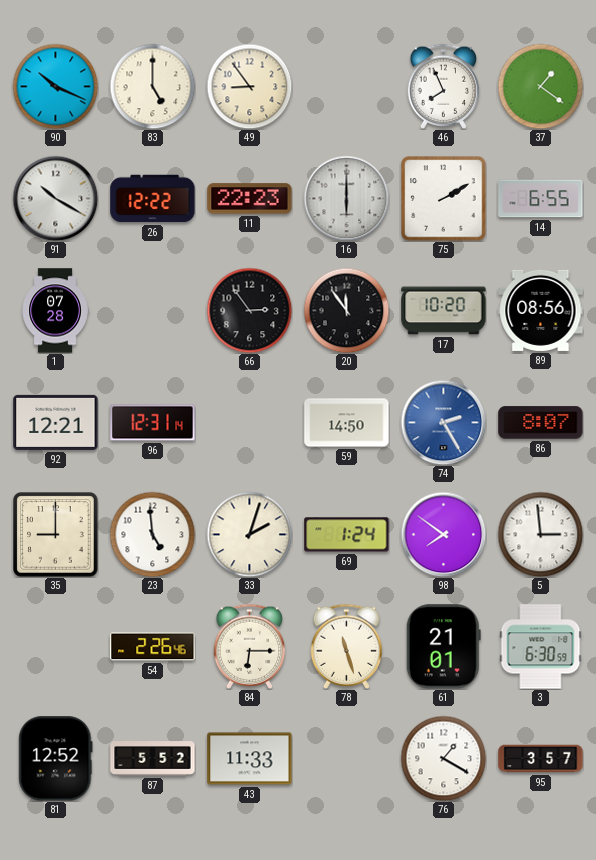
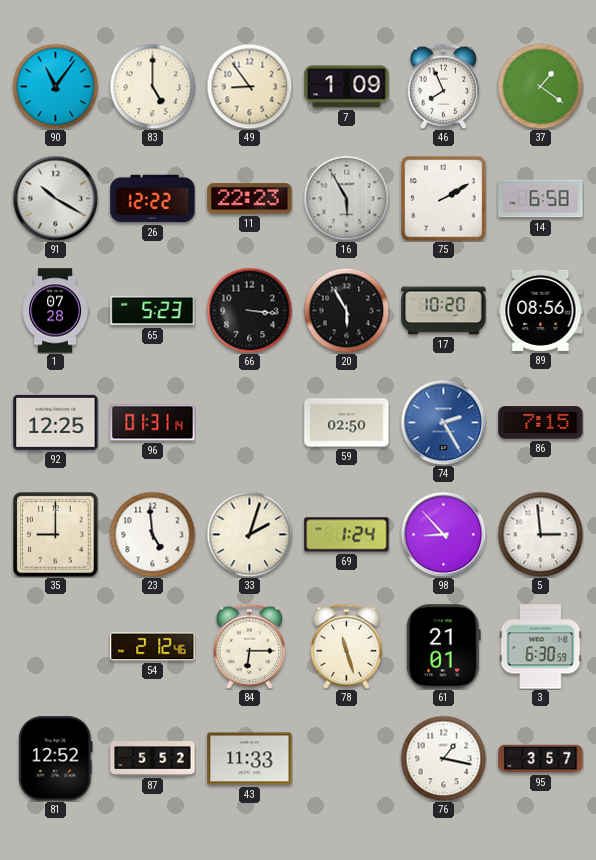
90: 10:19 -> 11:06
7: none -> 1:09
16: 6:00 -> 5:55
14: 6:55 -> 6:58
65: none -> 5:23
66: 2:54 -> 3:16
20: 11:54 -> 5:55
92: 12:21 -> 12:25
96: 12:31 -> 01:31
59: 14:50 -> 02:50
86: 8:07 -> 7:15
98: 7:51 -> 8:53
54: 2:26 -> 2:12
76: 1:20 -> 1:17
